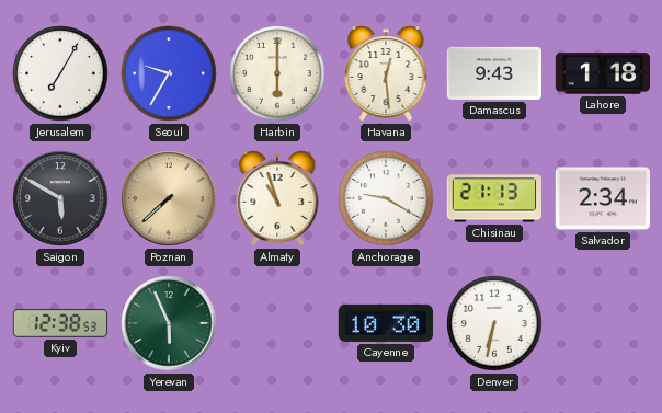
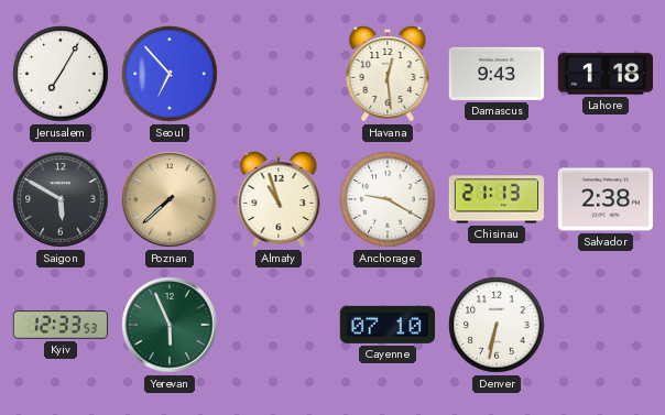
Seoul: 9:35 -> 6:53
Harbin: 6:00 -> none
Salvador: 2:34 -> 2:38
Kyiv: 12:38 -> 12:33
Cayenne: 10:30 -> 07:10
